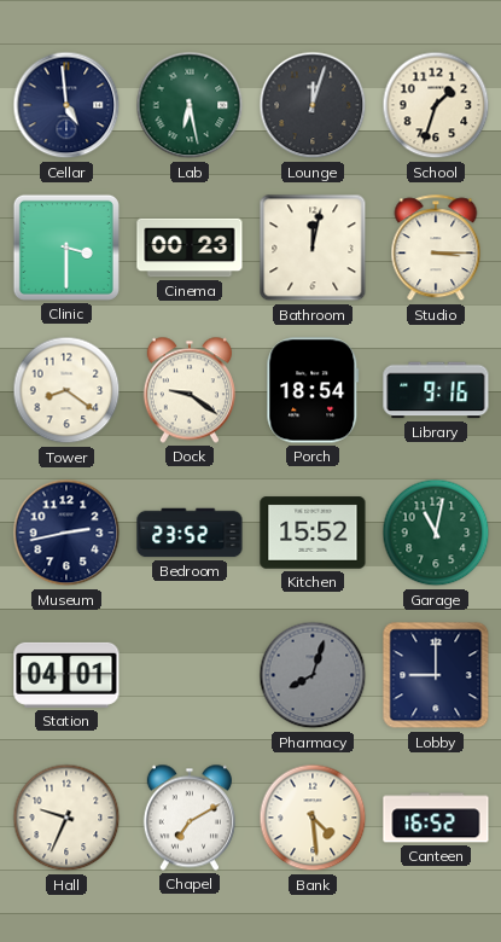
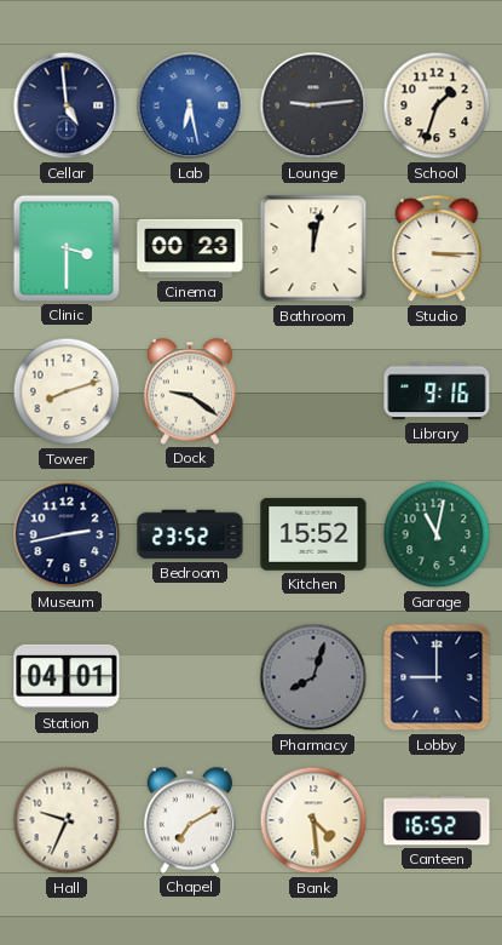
Lab dial: green -> blue
Lounge: 12:03 -> 9:14
Tower: 8:21 -> 8:12
Porch: 18:54 -> none
